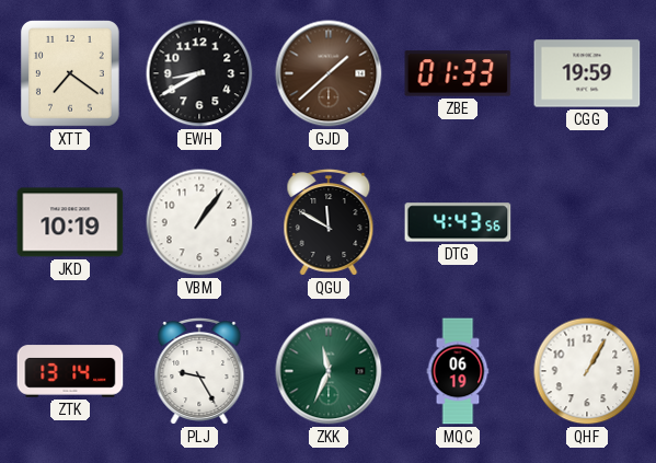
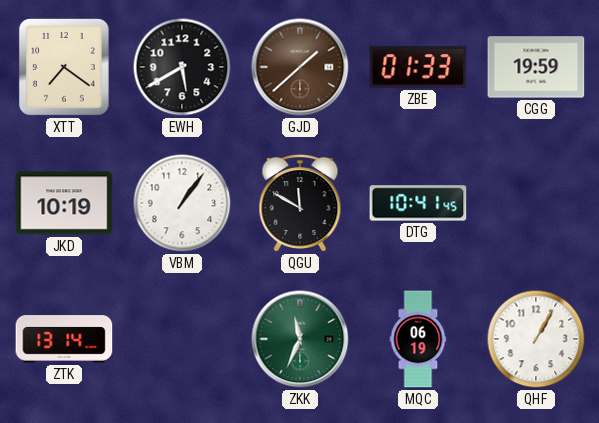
EWH: 8:40 -> 5:40
DTG: 4:43 -> 10:41
PLJ: 9:25 -> none
